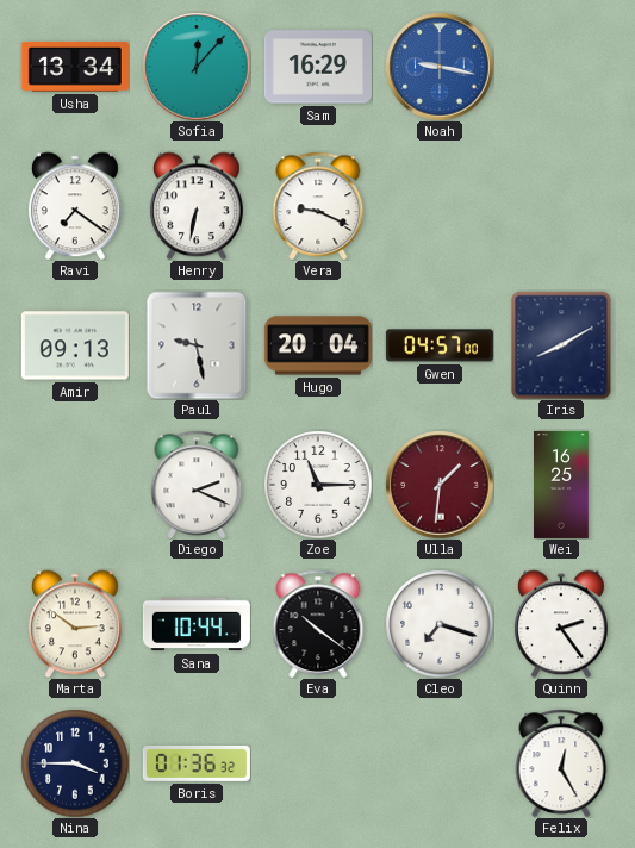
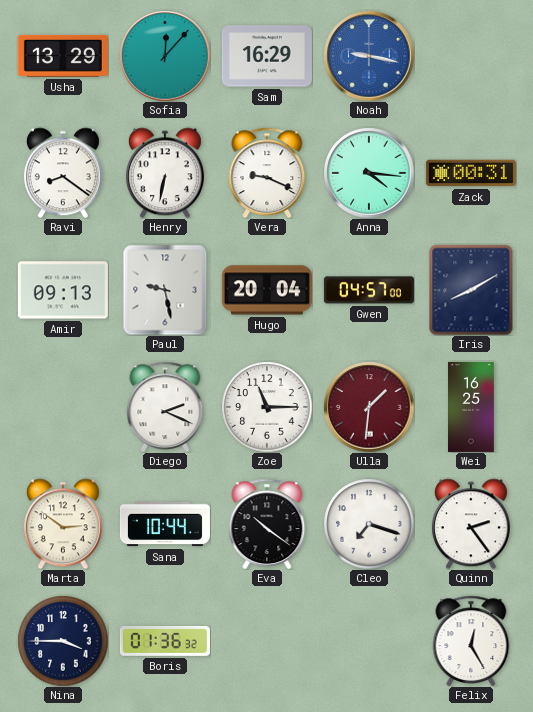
Usha: 13:34 -> 13:29
Ravi: 7:21 -> 8:21
Anna: none -> 4:16
Zack: none -> 00:31
